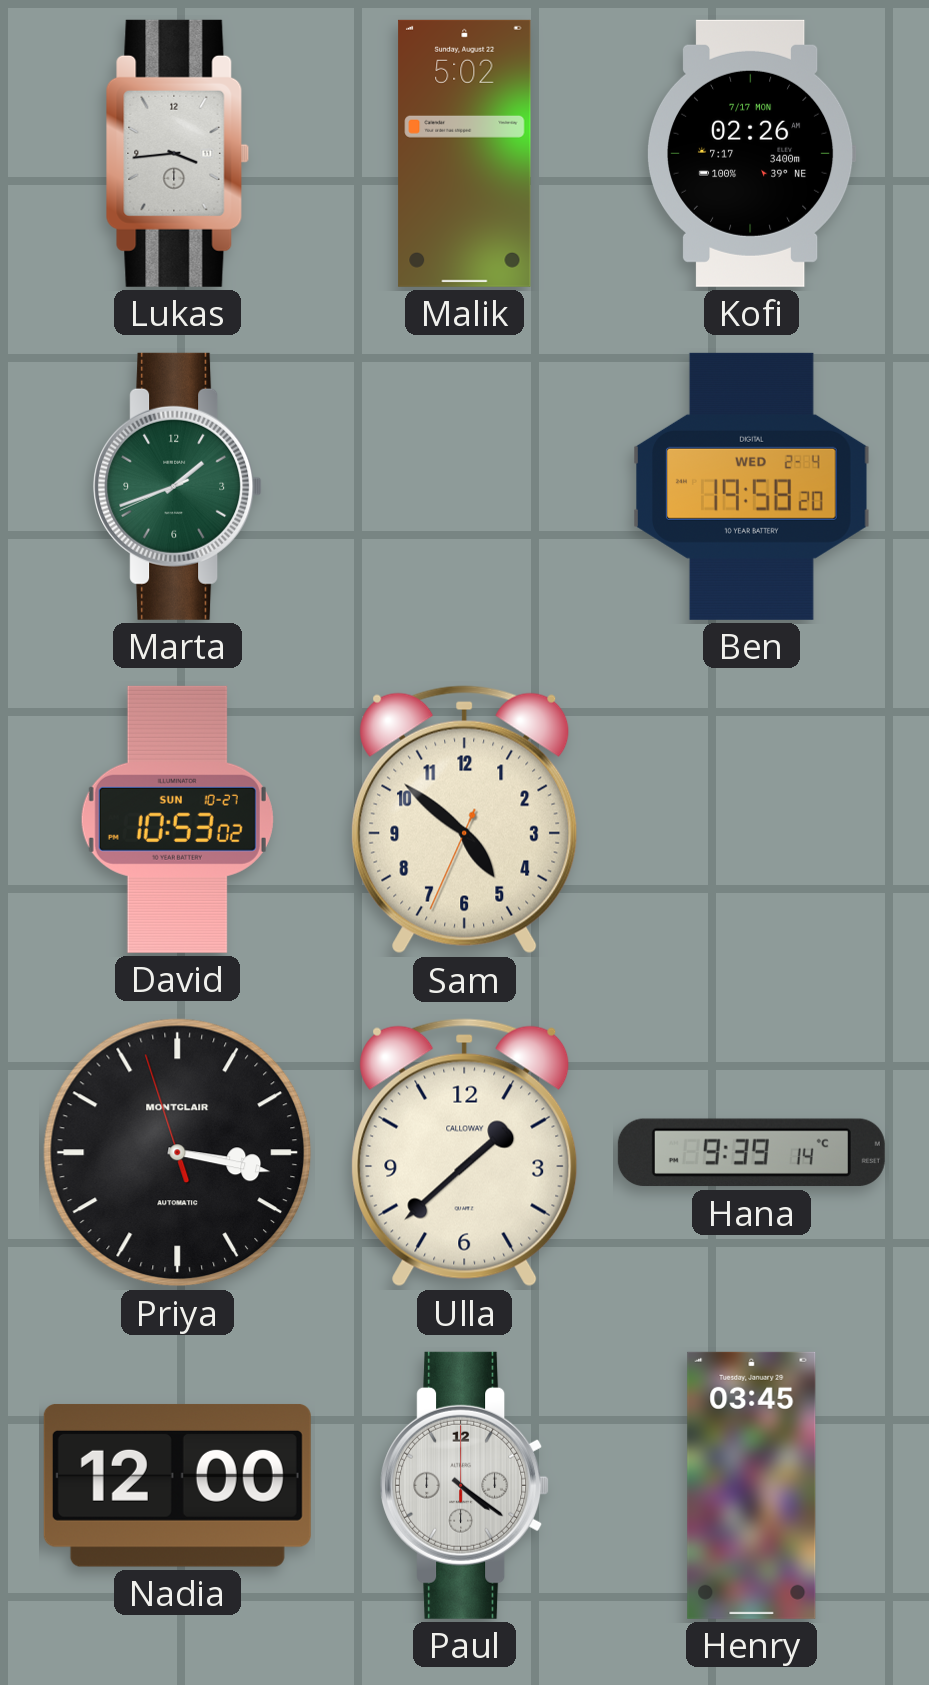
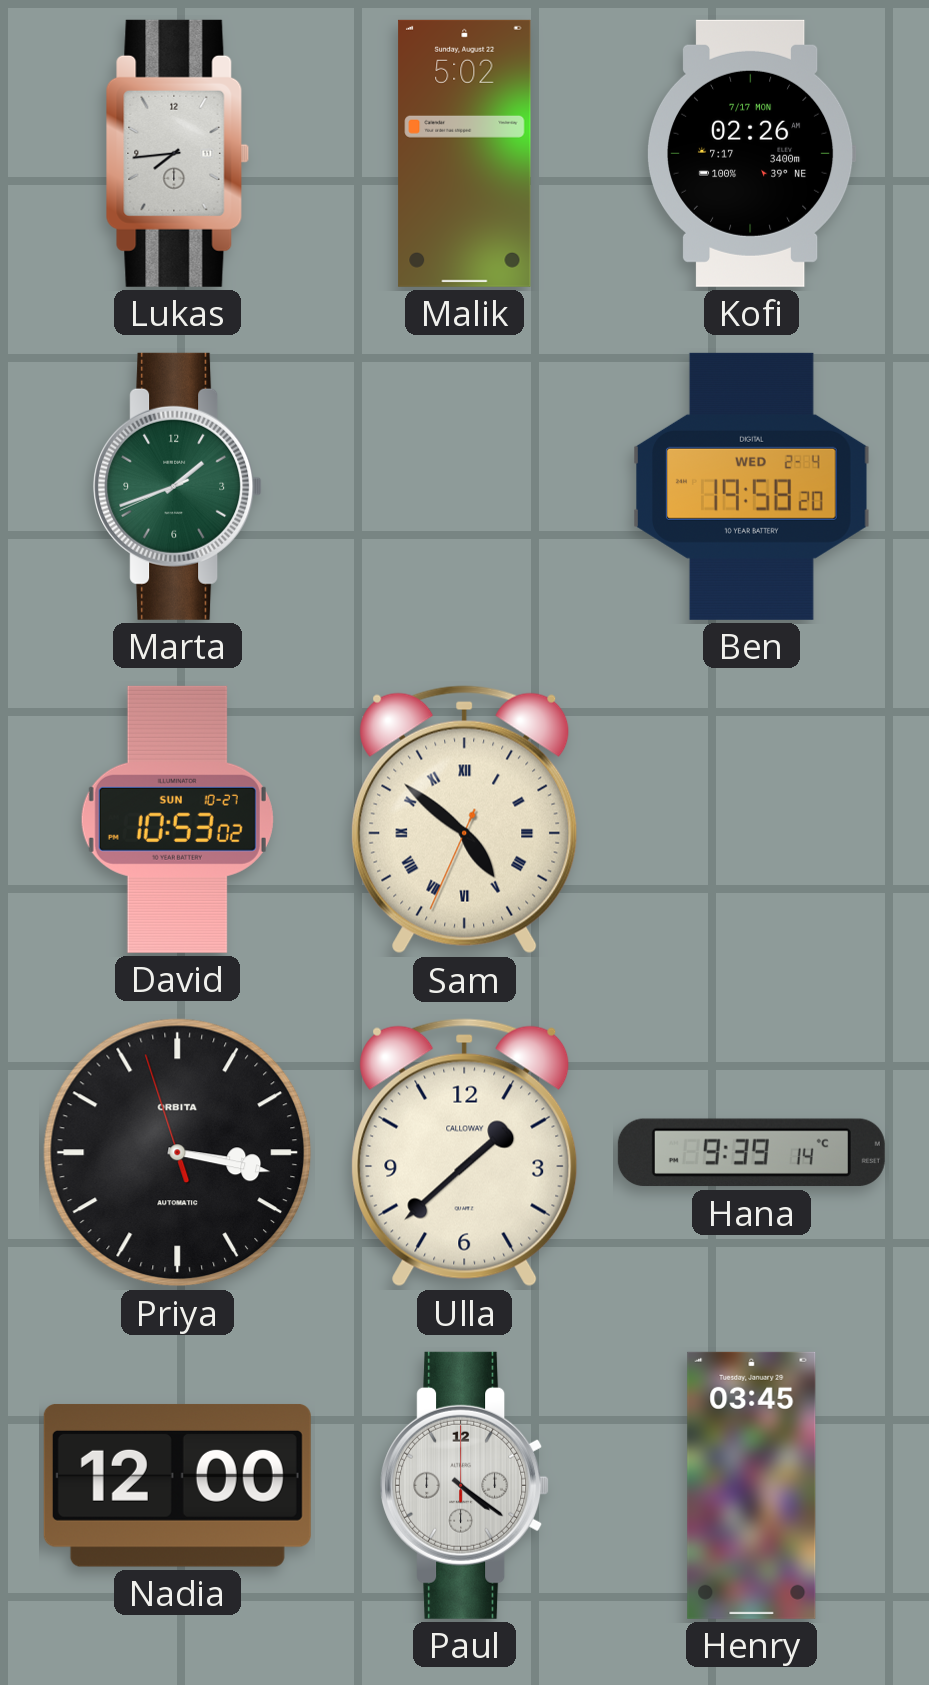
Lukas: 3:44 -> 7:44
Sam numerals: Arabic -> Roman
Priya brand: MONTCLAIR -> ORBITA
